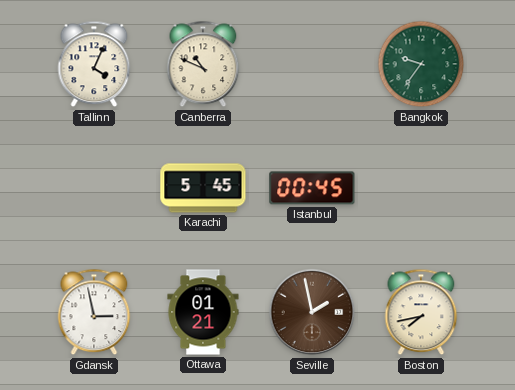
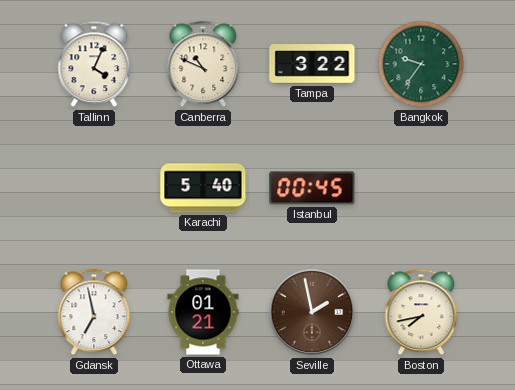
Tampa: none -> 3:22
Karachi: 5:45 -> 5:40
Gdansk: 2:58 -> 6:58
